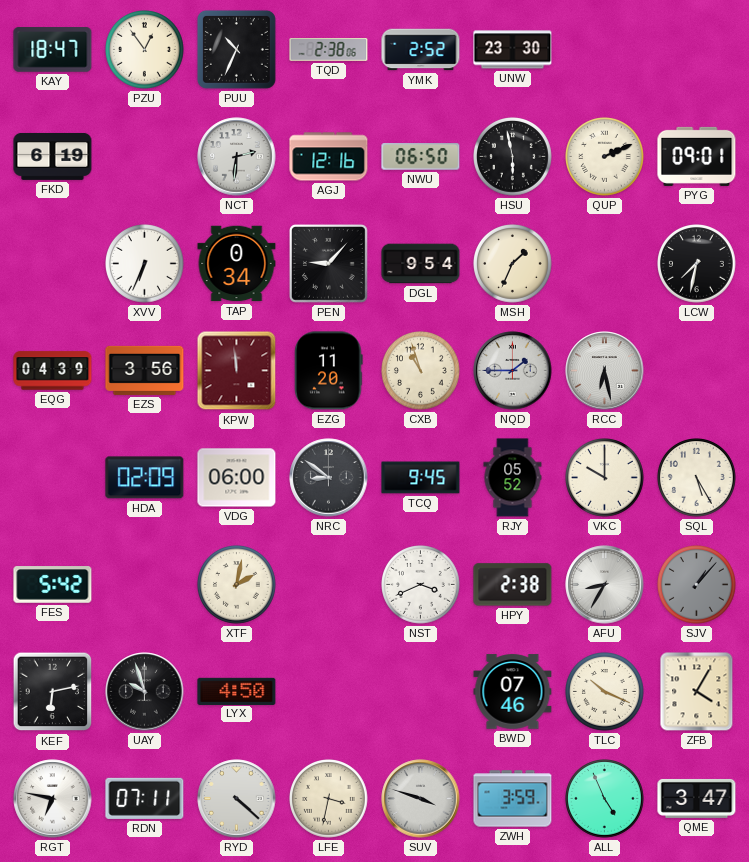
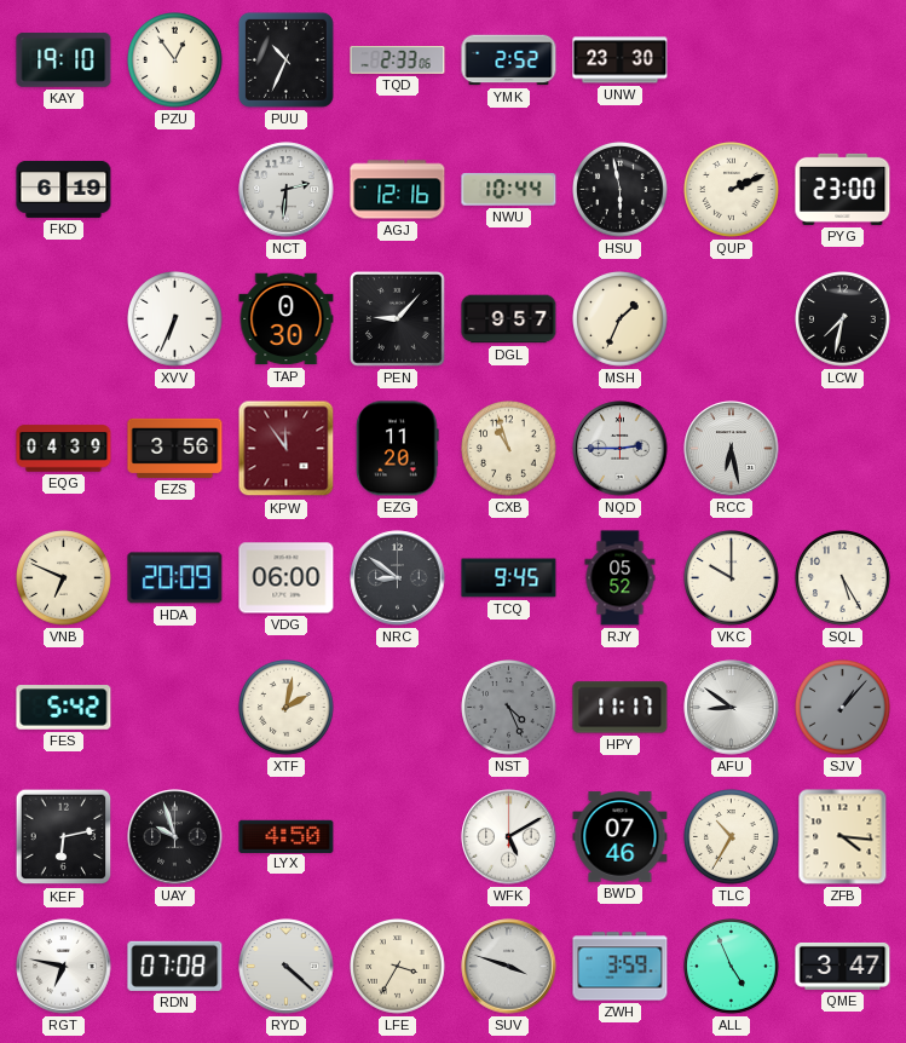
KAY: 18:47 -> 19:10
TQD: 2:38 -> 2:33
NWU: 06:50 -> 10:44
PYG: 09:01 -> 23:00
TAP: 0:34 -> 0:30
DGL: 9:54 -> 9:57
KPW: 11:59 -> 11:54
NQD: 1:45 -> 2:45
VNB: none -> 6:49
HDA: 02:09 -> 20:09
NST: 3:41 -> 4:26
NST dial: white -> grey
HPY: 2:38 -> 11:17
AFU: 8:35 -> 8:51
WFK: none -> 5:10
TLC: 10:19 -> 10:35
ZFB: 4:05 -> 4:16
RDN: 07:11 -> 07:08
LFE: 3:32 -> 3:35
